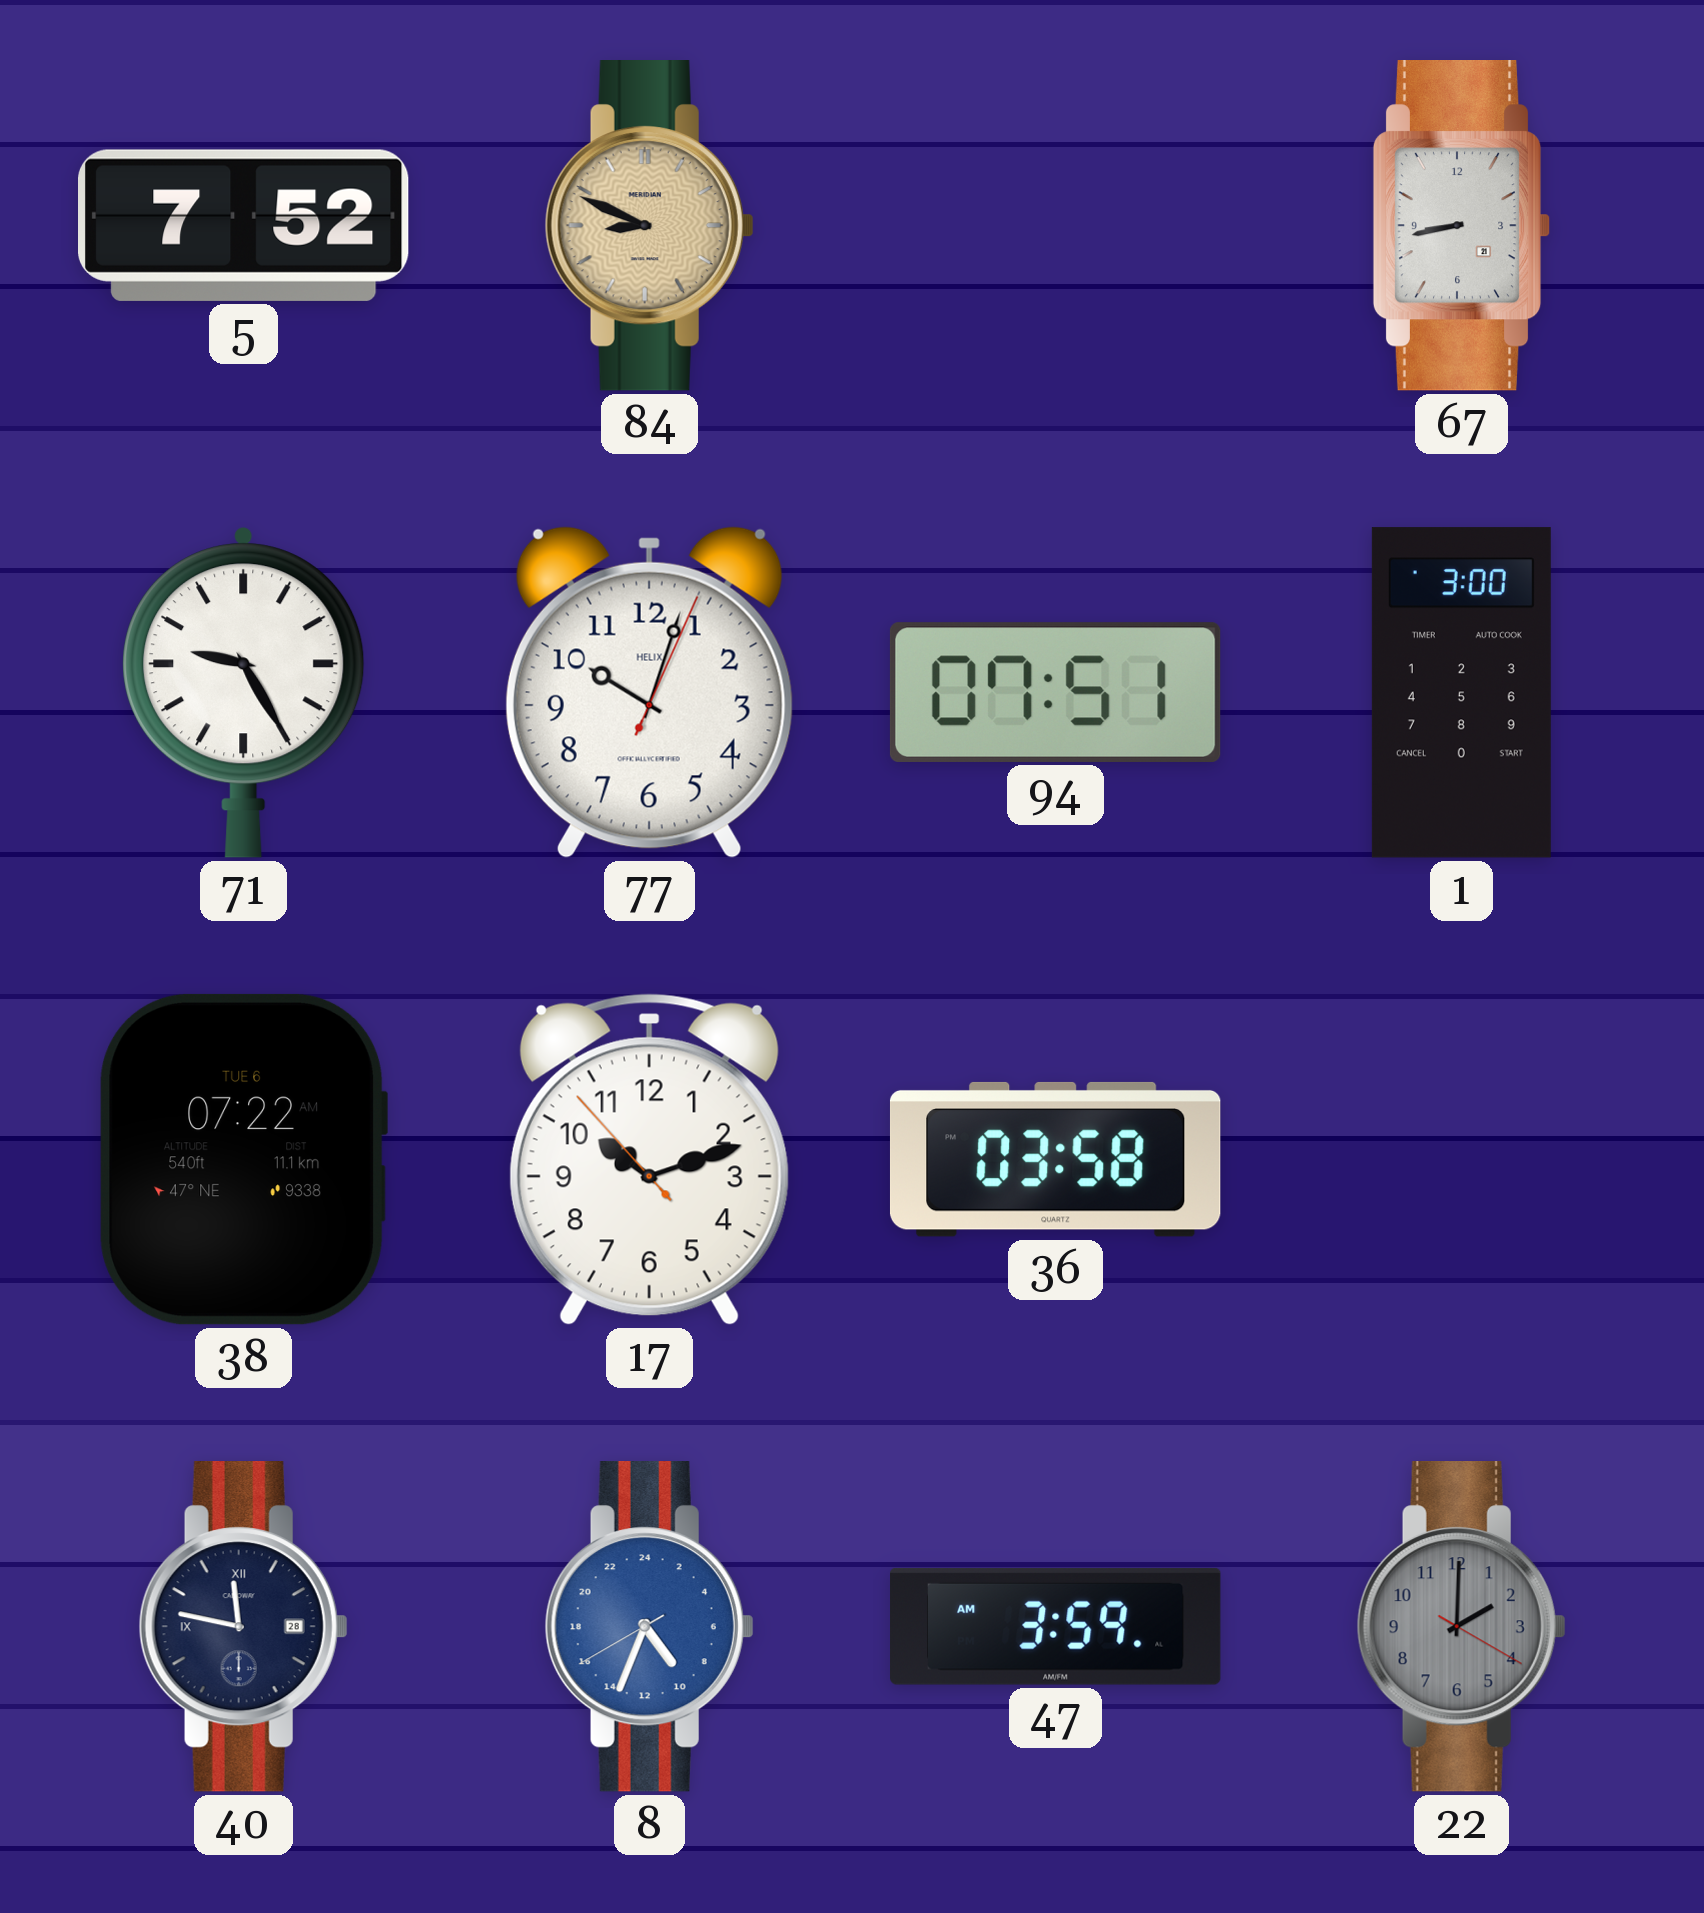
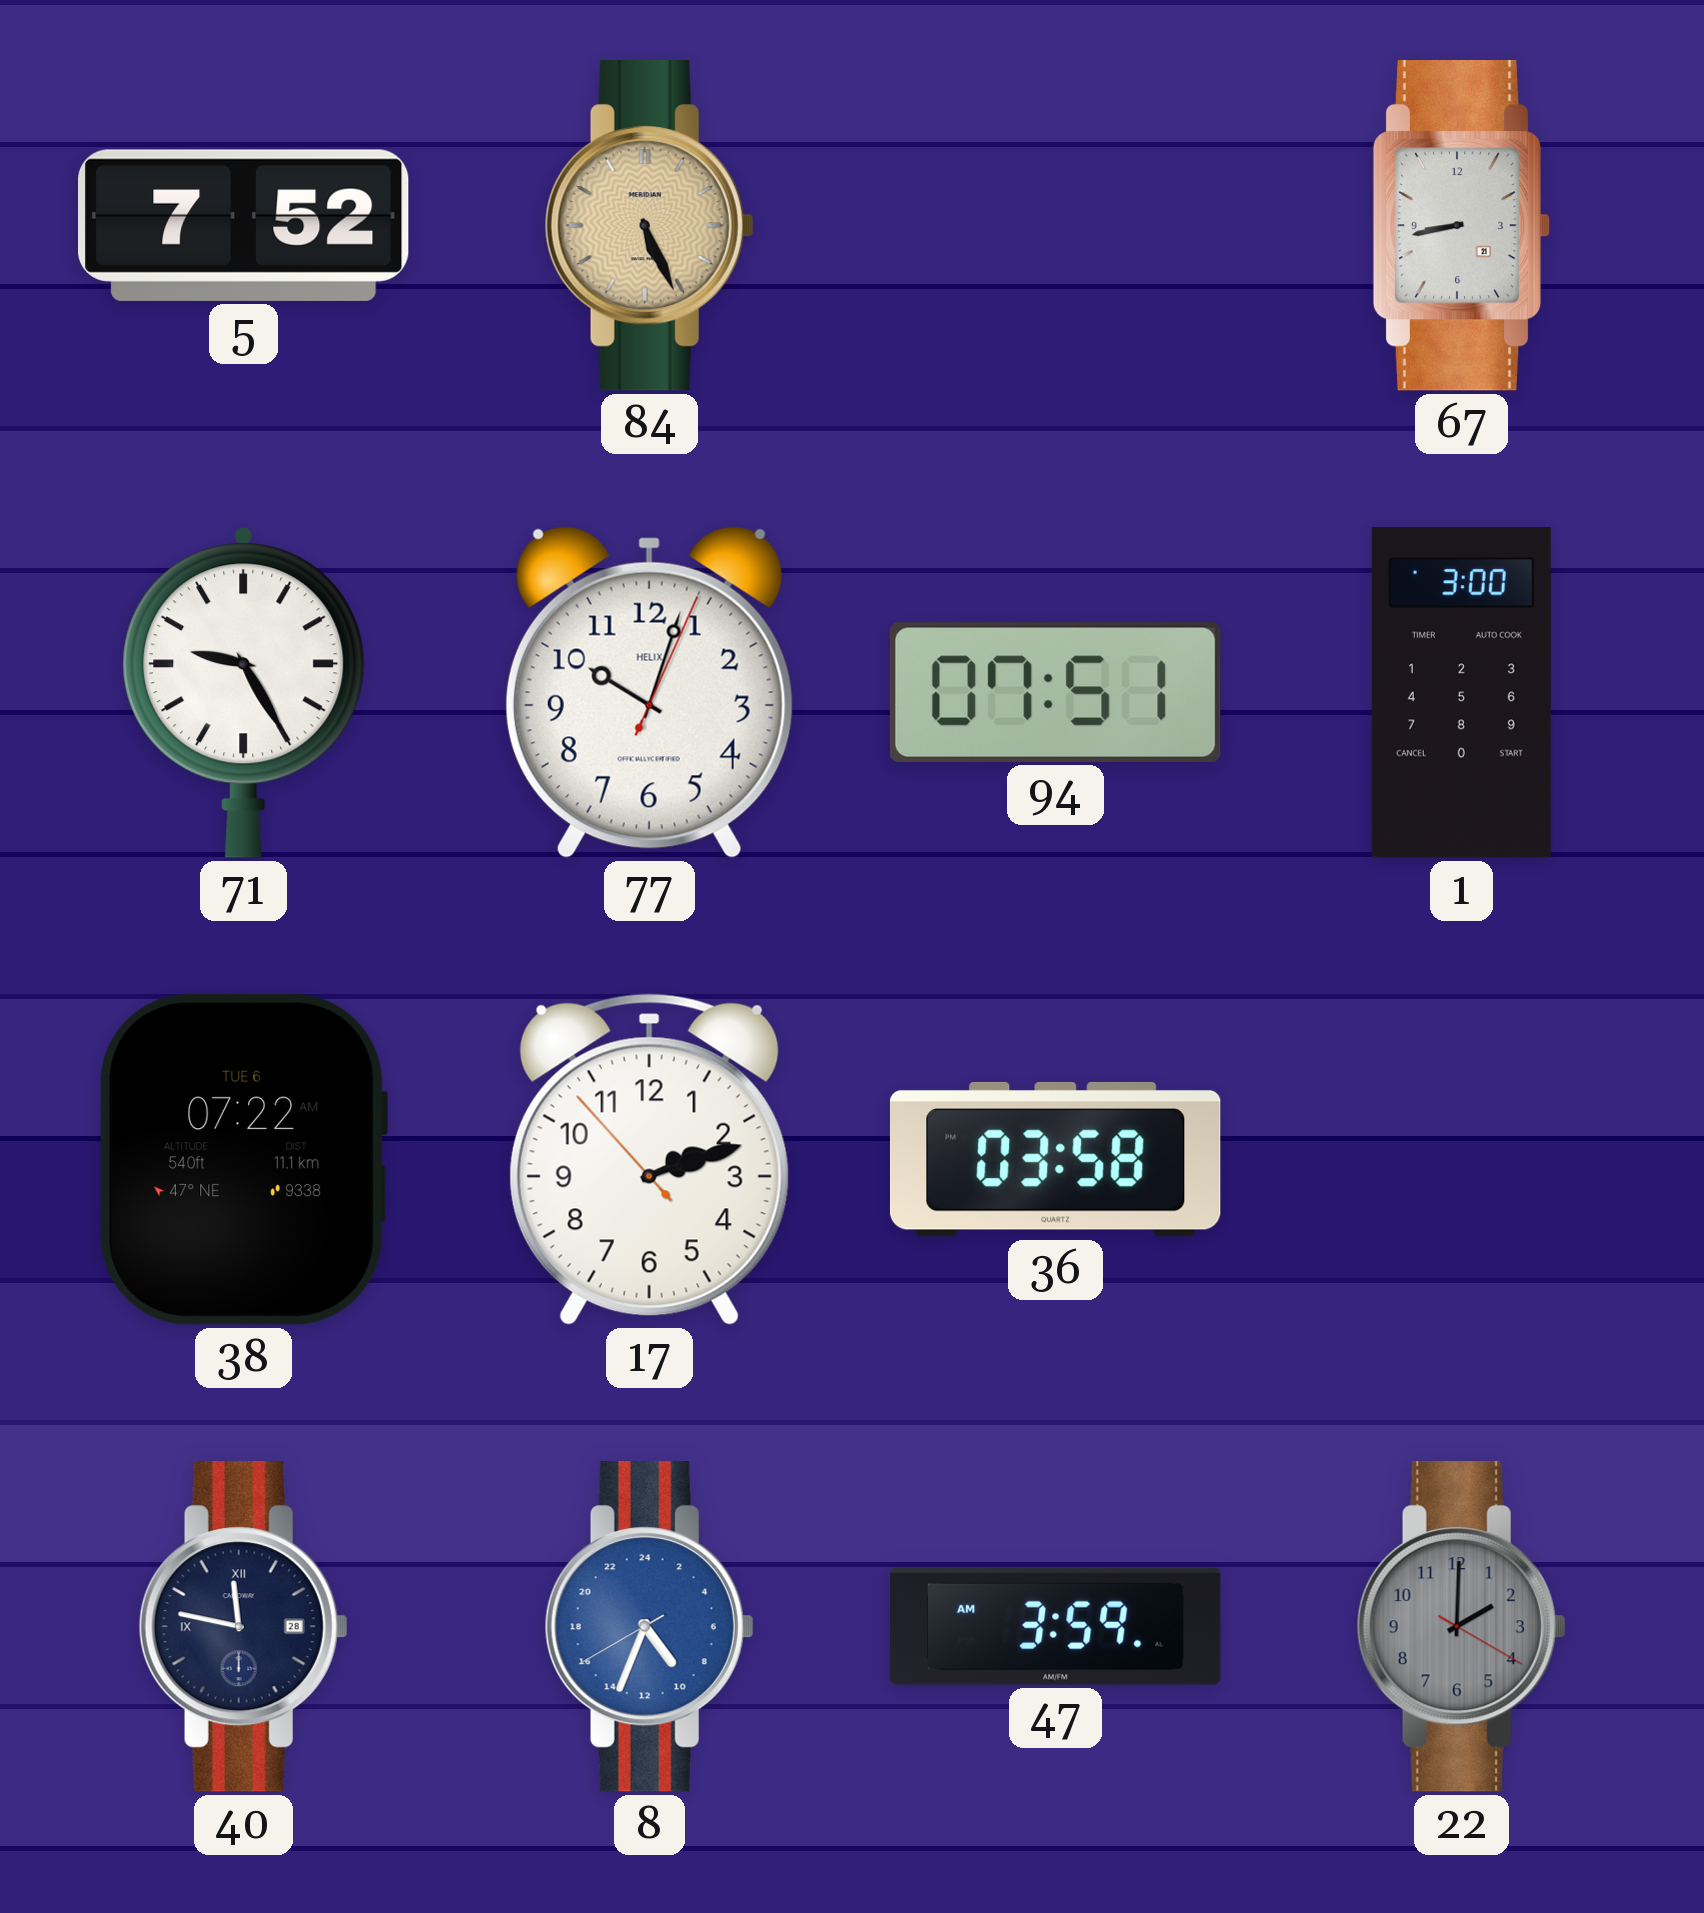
84: 8:49 -> 5:26
17: 10:11 -> 2:11
